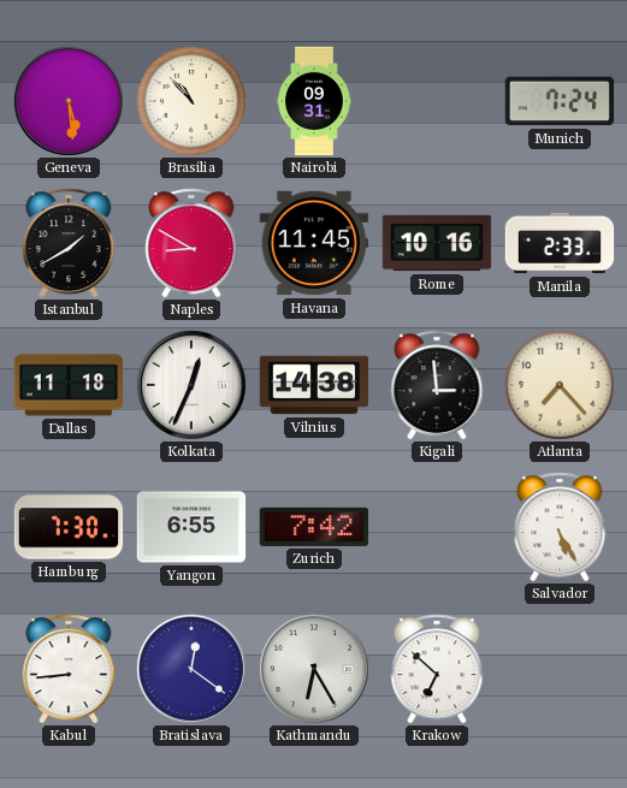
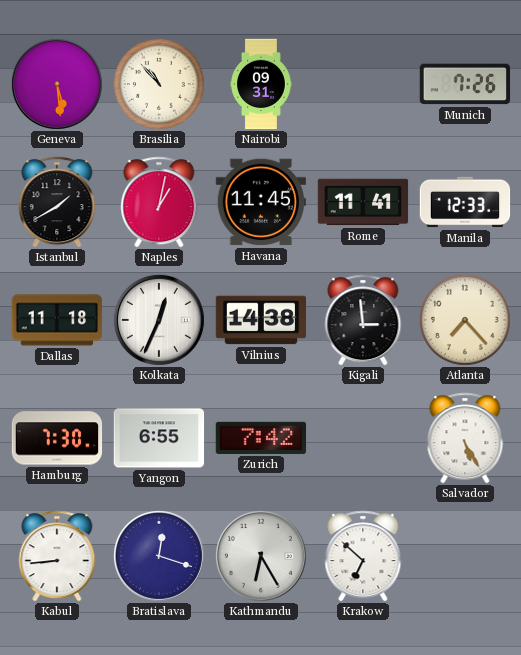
Munich: 7:24 -> 7:26
Naples: 8:50 -> 1:02
Rome: 10:16 -> 11:41
Manila: 2:33 -> 12:33
Bratislava: 12:21 -> 12:18
